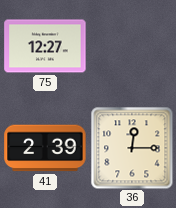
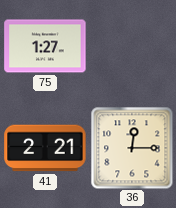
75: 12:27 -> 1:27
41: 2:39 -> 2:21
